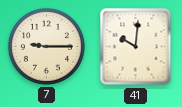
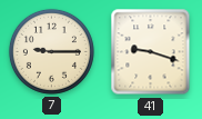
41: 10:01 -> 9:18
